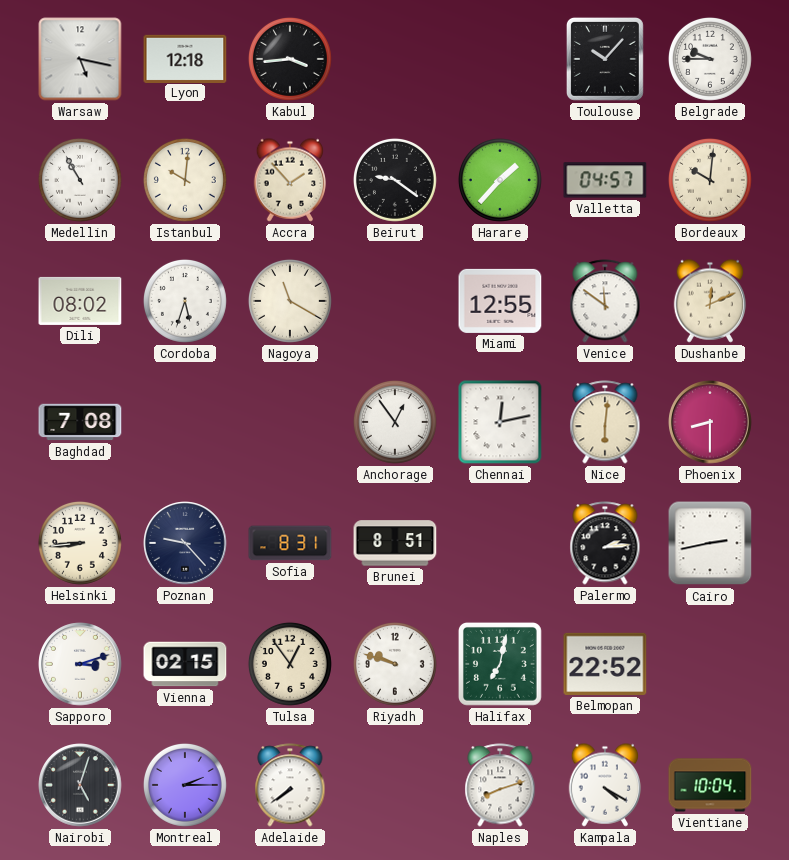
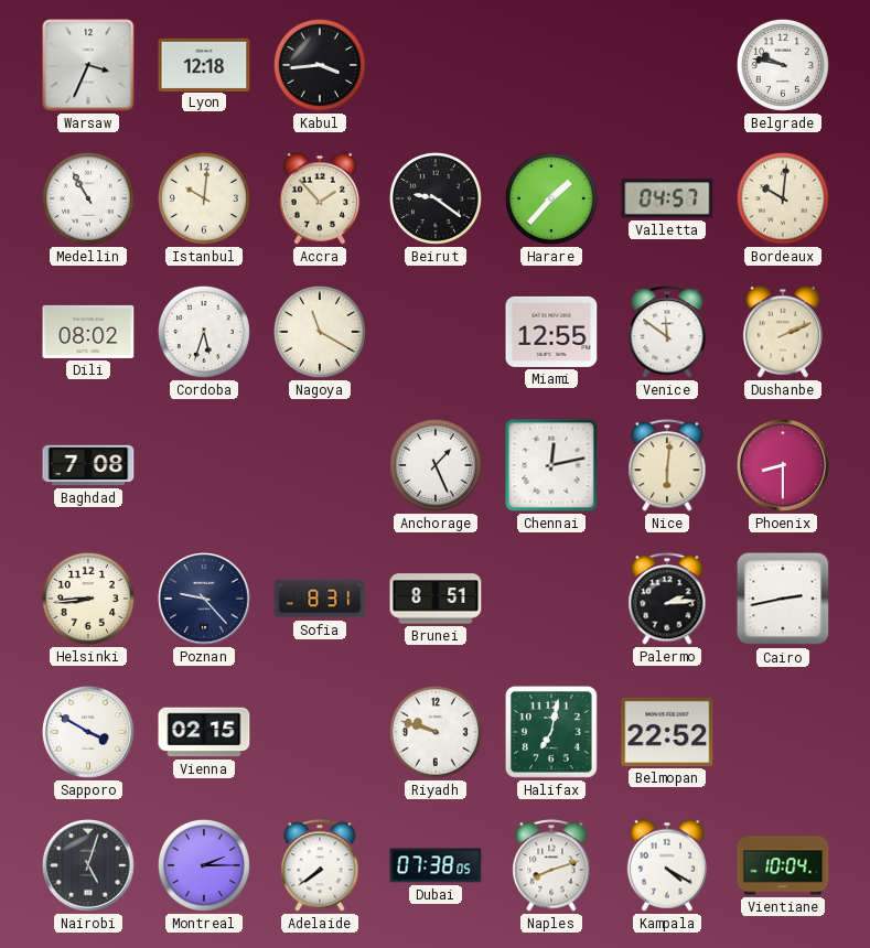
Warsaw: 5:17 -> 3:34
Toulouse: 10:07 -> none
Belgrade: 9:45 -> 9:47
Dushanbe: 12:11 -> 2:11
Anchorage: 12:54 -> 1:26
Sapporo: 3:12 -> 3:50
Tulsa: 12:54 -> none
Dubai: none -> 07:38
